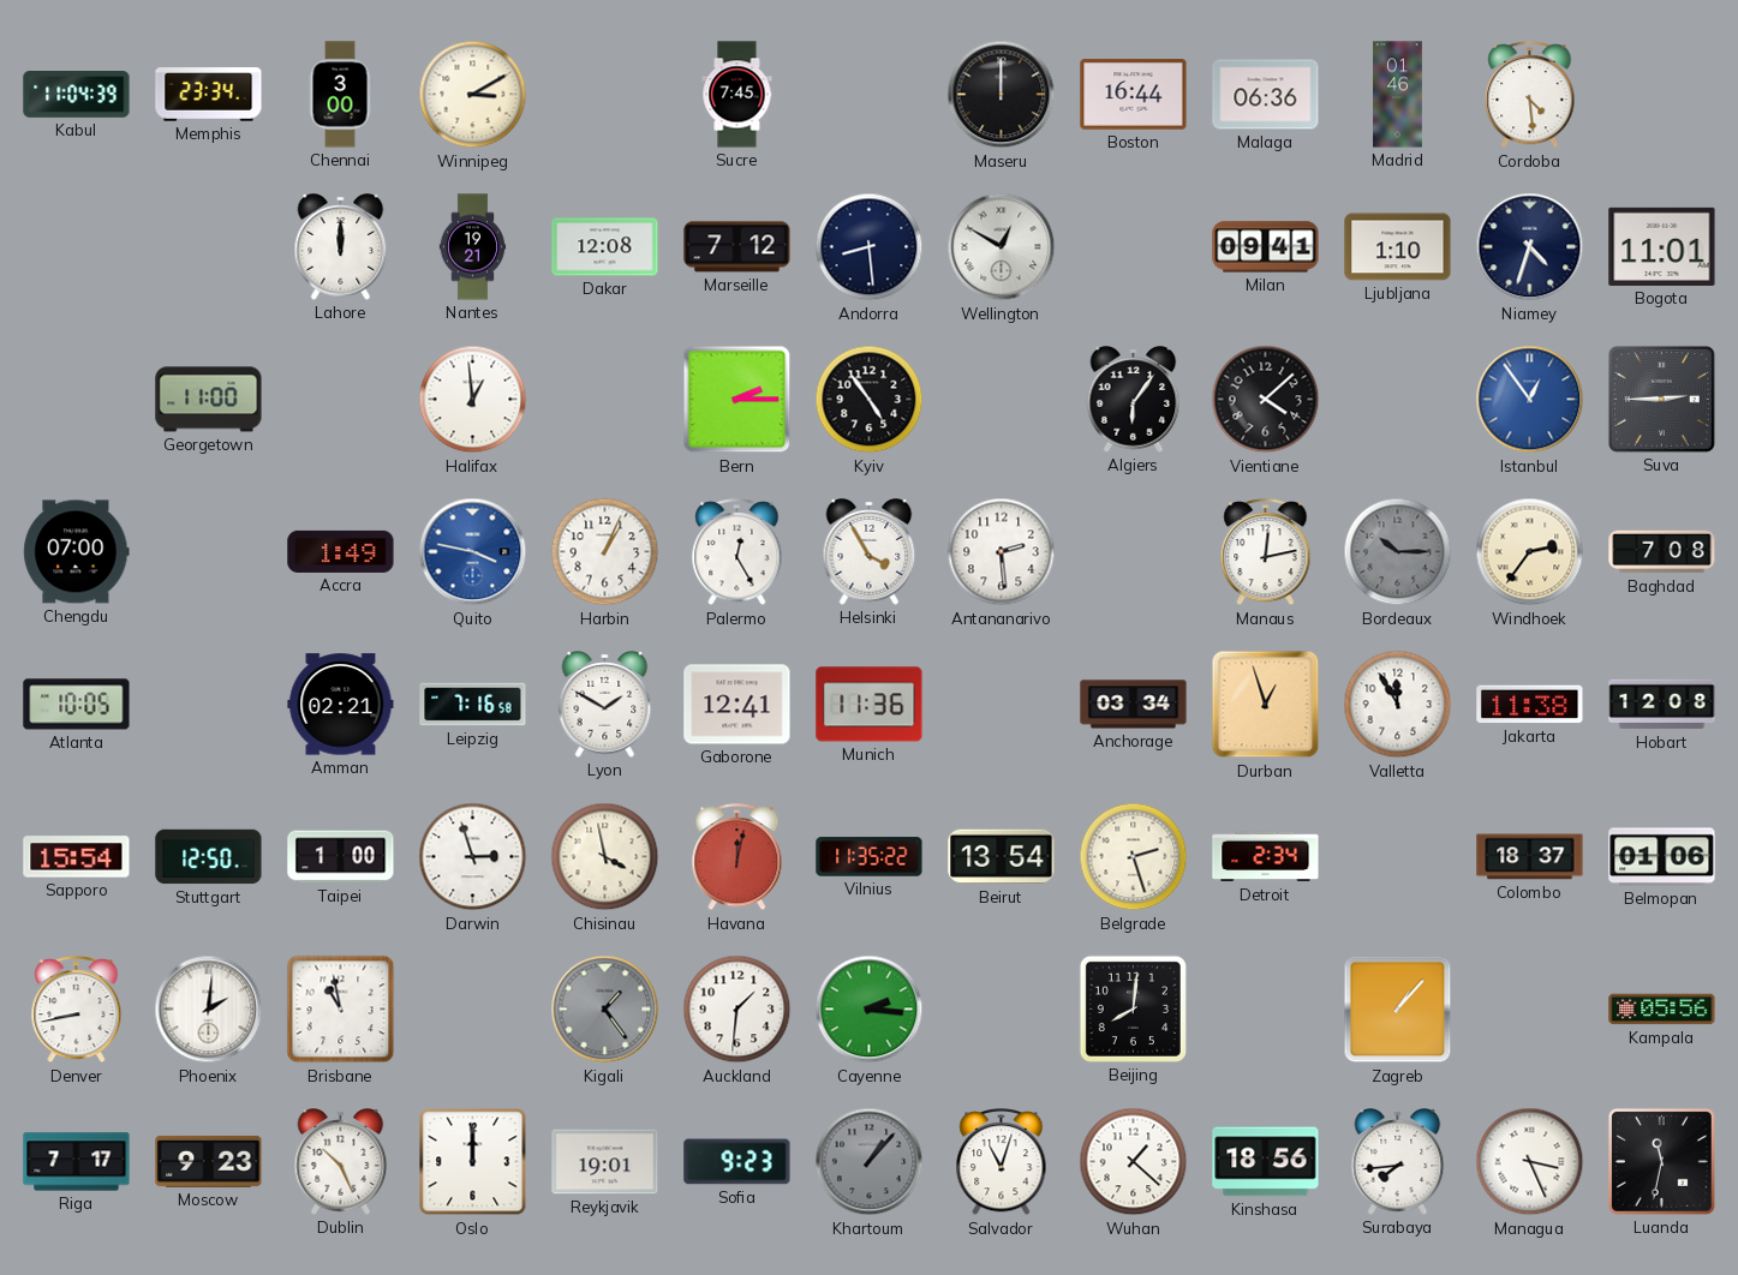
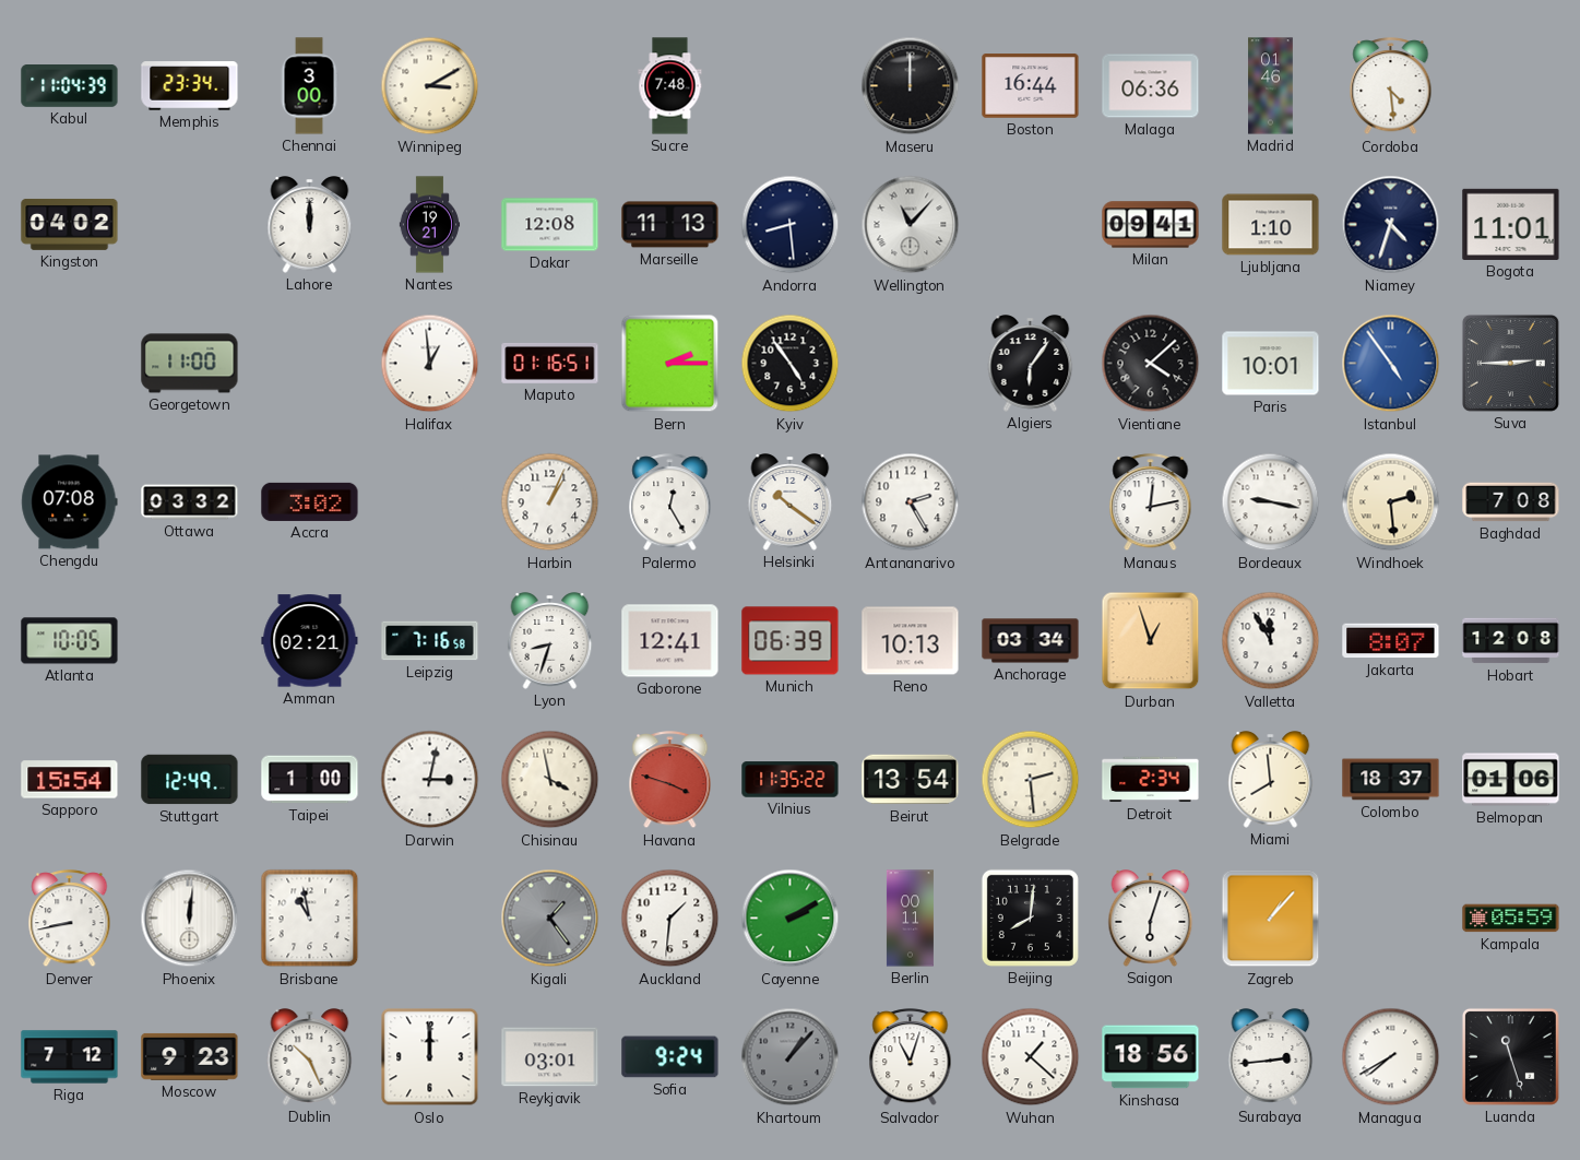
Sucre: 7:45 -> 7:48
Kingston: none -> 04:02
Marseille: 7:12 -> 11:13
Wellington: 12:50 -> 11:07
Maputo: none -> 01:16
Paris: none -> 10:01
Istanbul: 12:54 -> 4:54
Chengdu: 07:00 -> 07:08
Ottawa: none -> 03:32
Accra: 1:49 -> 3:02
Quito: 3:47 -> none
Helsinki: 3:55 -> 10:21
Antananarivo: 2:29 -> 2:25
Bordeaux: 10:15 -> 9:17
Bordeaux dial: grey -> white
Windhoek: 2:36 -> 2:29
Lyon: 1:50 -> 8:33
Munich: 11:36 -> 06:39
Reno: none -> 10:13
Jakarta: 11:38 -> 8:07
Stuttgart: 12:50 -> 12:49
Darwin: 2:57 -> 3:02
Havana: 12:02 -> 3:48
Belgrade: 2:27 -> 2:29
Miami: none -> 7:59
Phoenix: 2:01 -> 12:01
Cayenne: 2:16 -> 2:10
Berlin: none -> 00:11
Saigon: none -> 6:03
Kampala: 05:56 -> 05:59
Riga: 7:17 -> 7:12
Reykjavik: 19:01 -> 03:01
Sofia: 9:23 -> 9:24
Surabaya: 7:44 -> 2:44
Managua: 3:26 -> 7:40
Luanda: 11:32 -> 11:27
